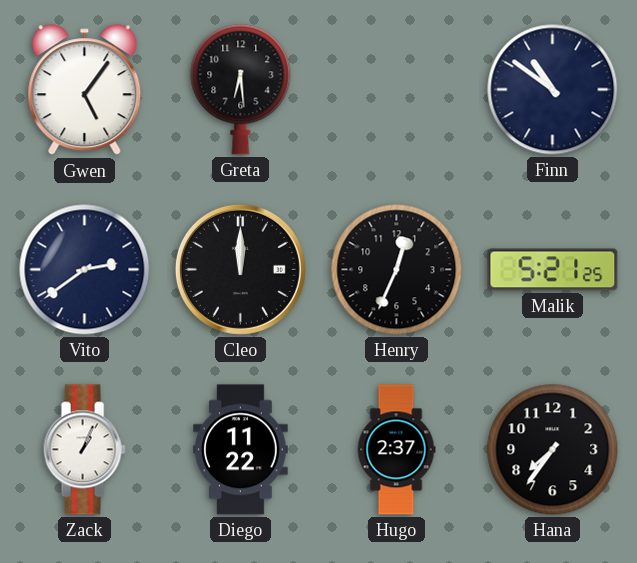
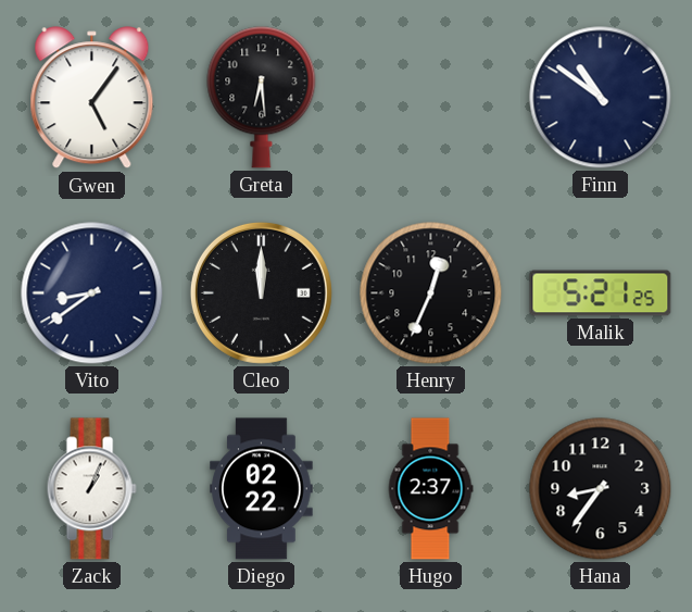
Vito: 2:39 -> 8:39
Diego: 11:22 -> 02:22
Hana: 7:36 -> 8:36
